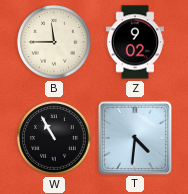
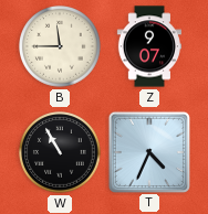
Z: 9:02 -> 9:07
T: 4:31 -> 4:34
